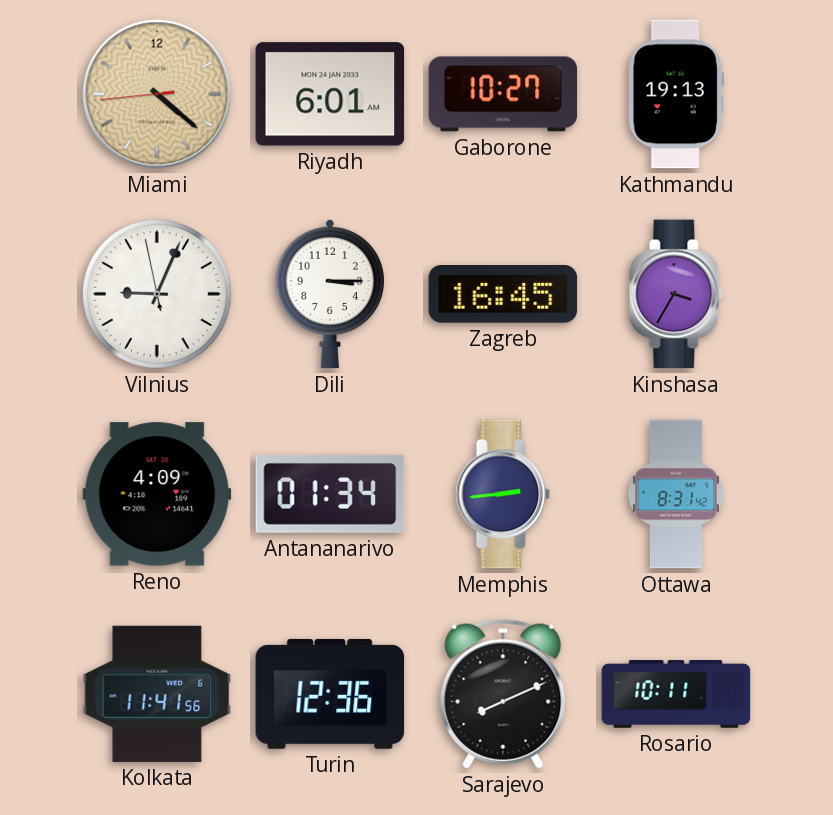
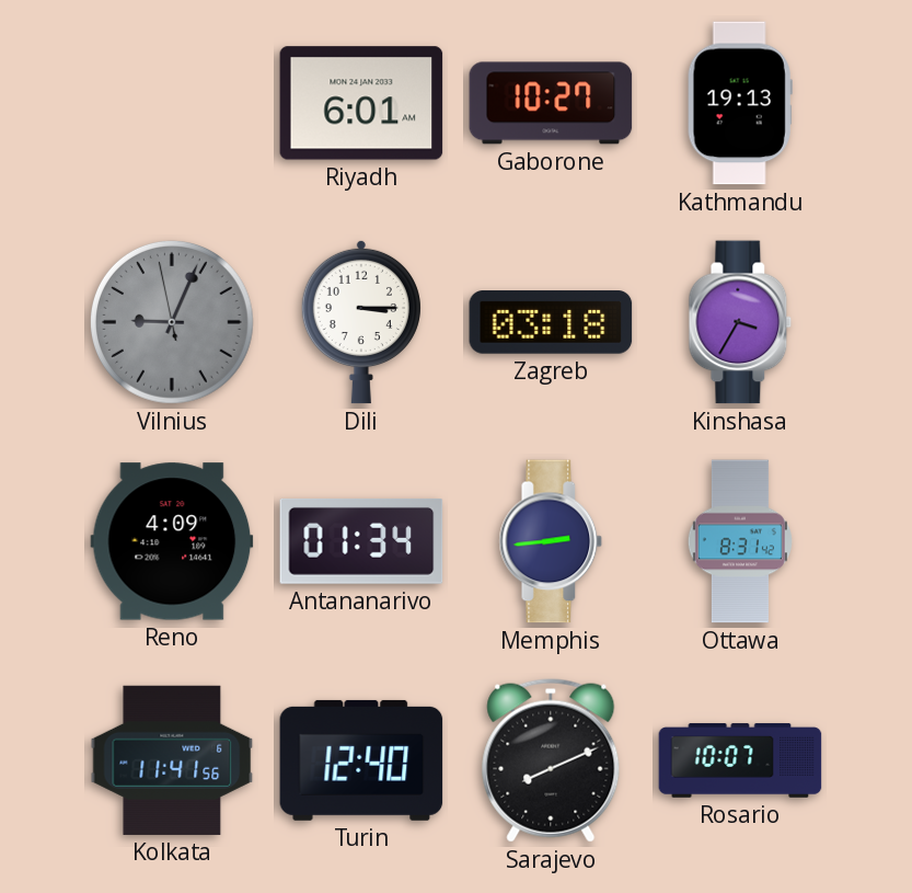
Miami: 4:21 -> none
Vilnius dial: white -> grey
Zagreb: 16:45 -> 03:18
Turin: 12:36 -> 12:40
Rosario: 10:11 -> 10:07
